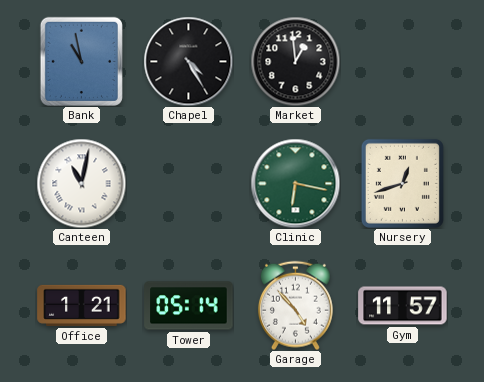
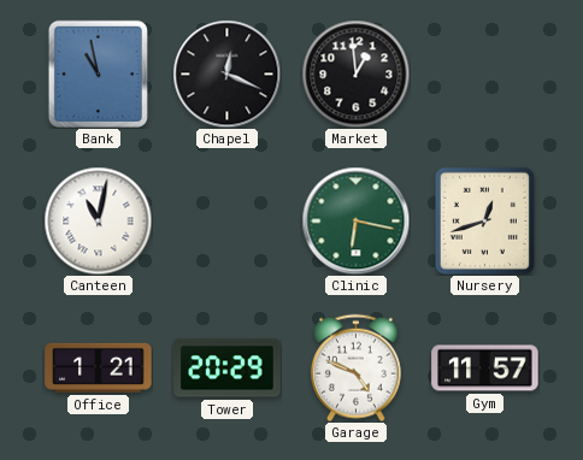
Chapel: 4:25 -> 12:19
Tower: 05:14 -> 20:29
Garage: 4:53 -> 4:49
